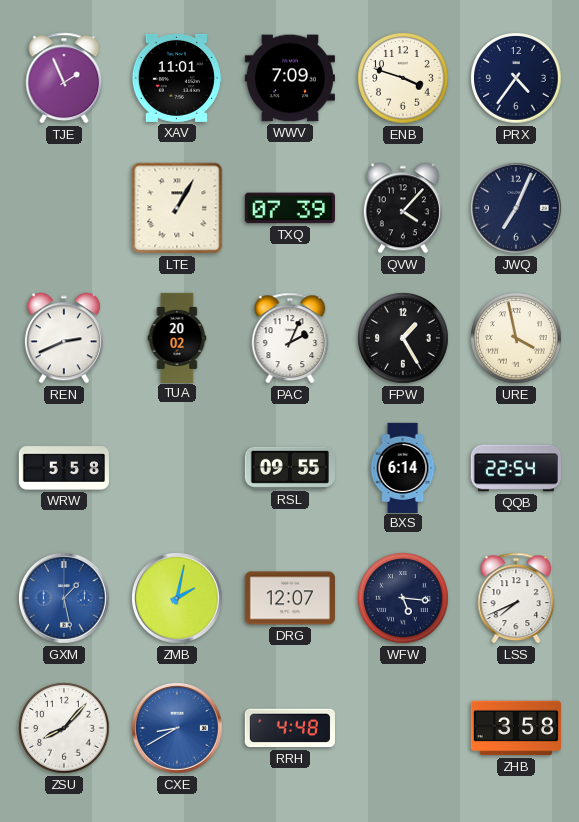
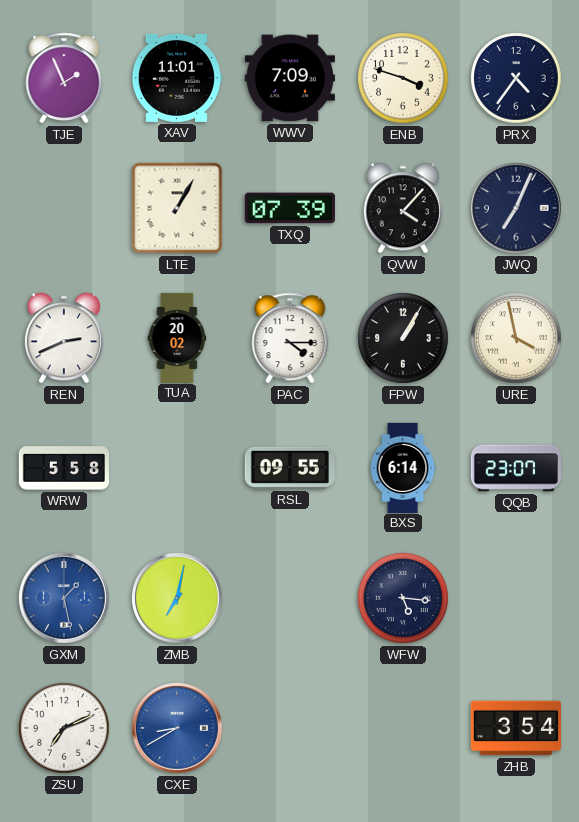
PAC: 2:04 -> 4:15
FPW: 1:25 -> 1:05
QQB: 22:54 -> 23:07
ZMB: 2:02 -> 7:02
DRG: 12:07 -> none
LSS: 7:41 -> none
ZSU: 8:07 -> 7:11
RRH: 4:48 -> none
ZHB: 3:58 -> 3:54
